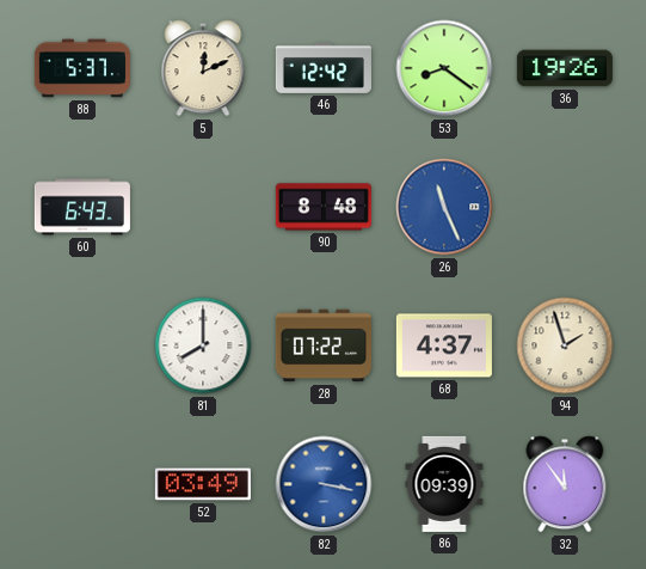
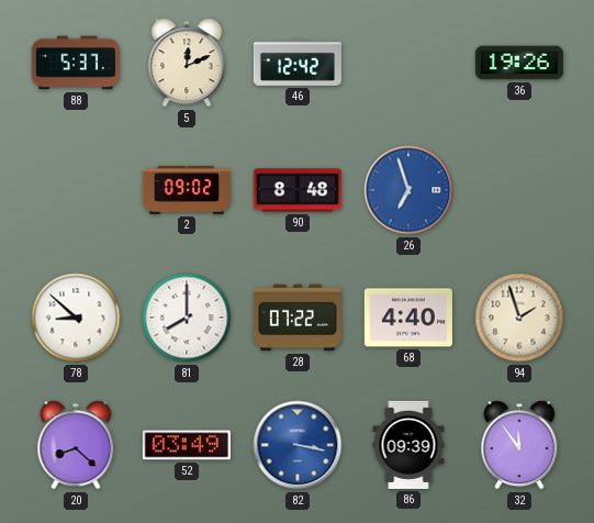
53: 8:21 -> none
60: 6:43 -> none
2: none -> 09:02
26: 11:26 -> 6:57
78: none -> 8:52
68: 4:37 -> 4:40
20: none -> 8:22
